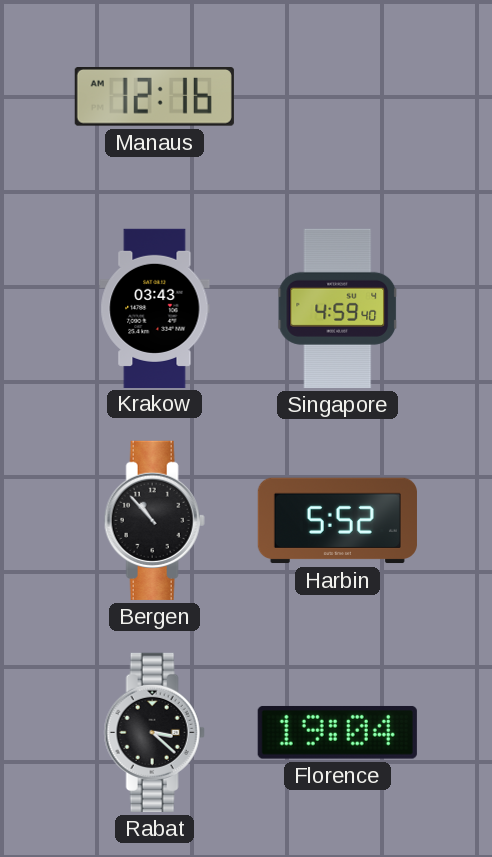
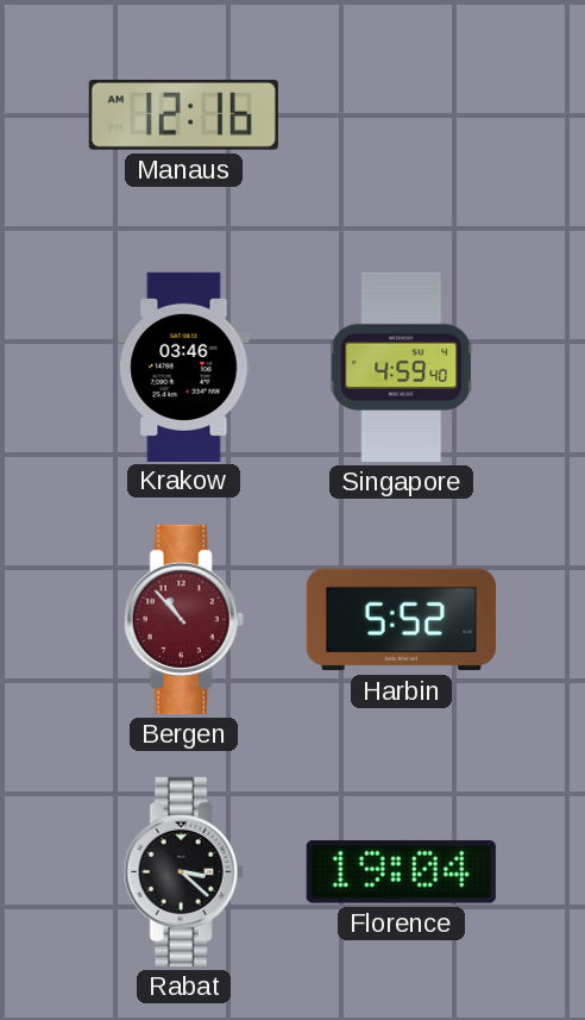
Krakow: 03:43 -> 03:46
Bergen dial: black -> burgundy
